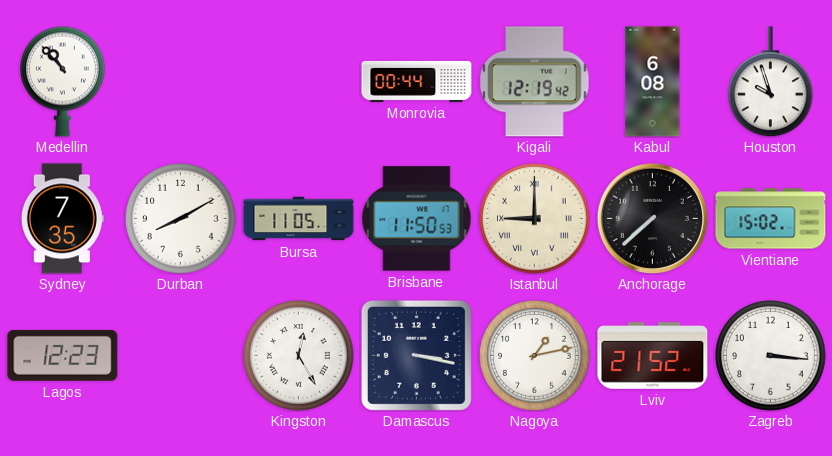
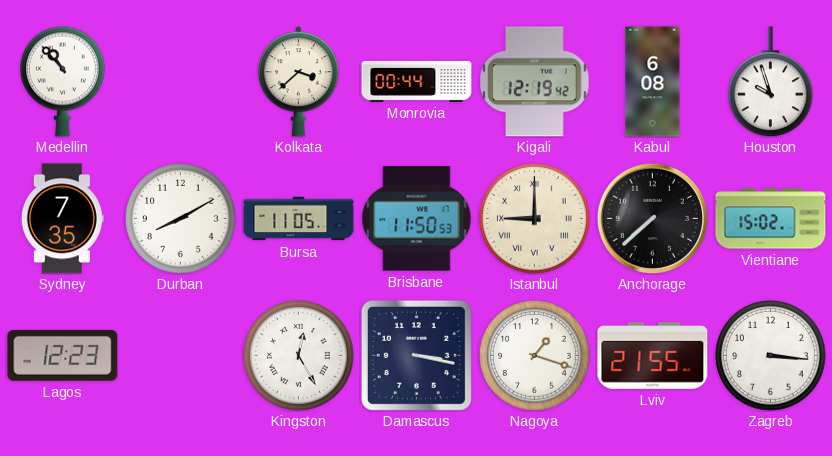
Kolkata: none -> 3:38
Nagoya: 1:13 -> 1:18
Lviv: 21:52 -> 21:55
